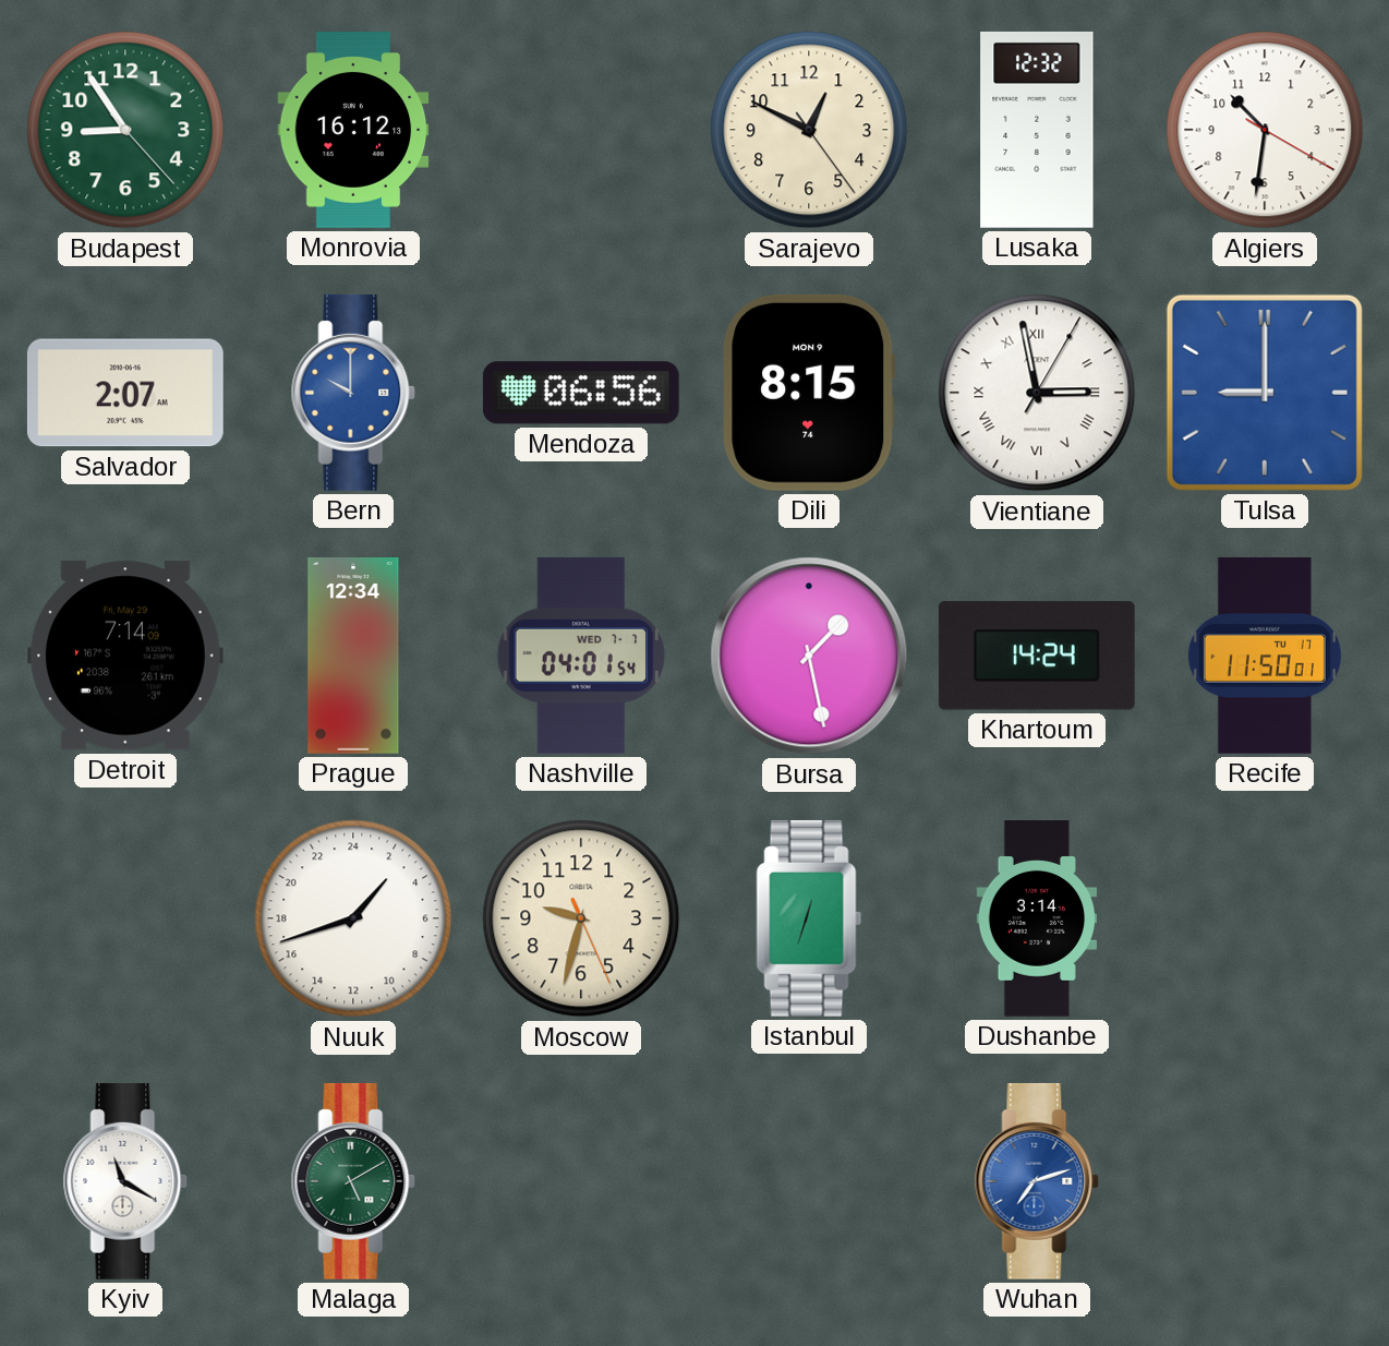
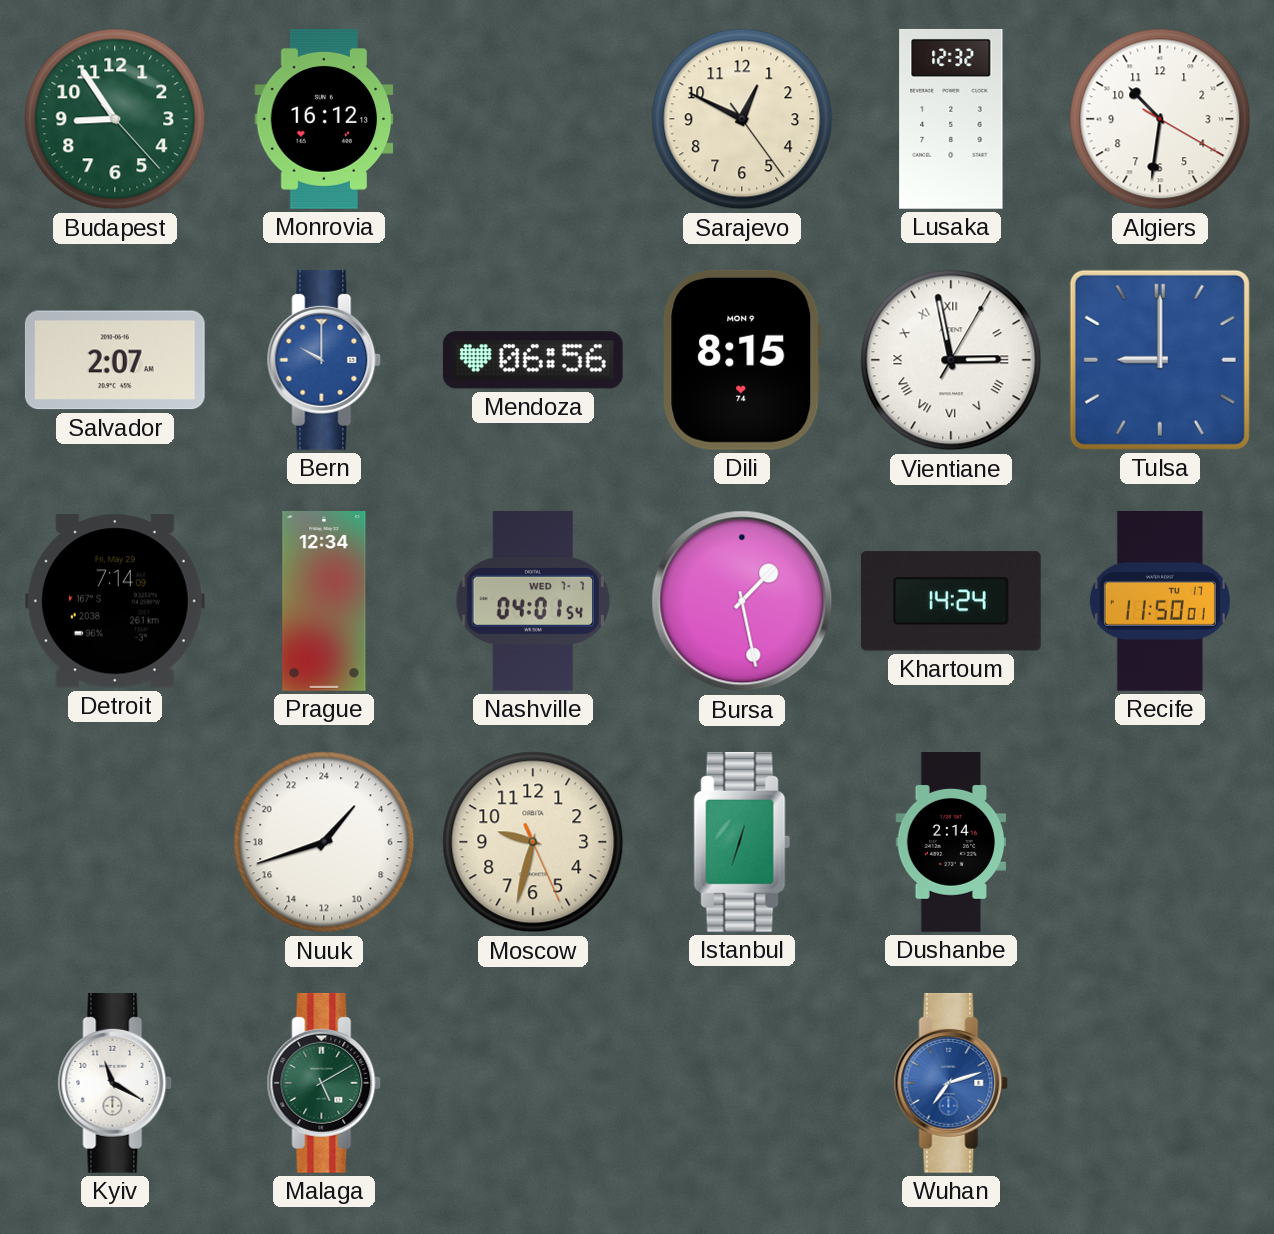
Dushanbe: 3:14 -> 2:14
